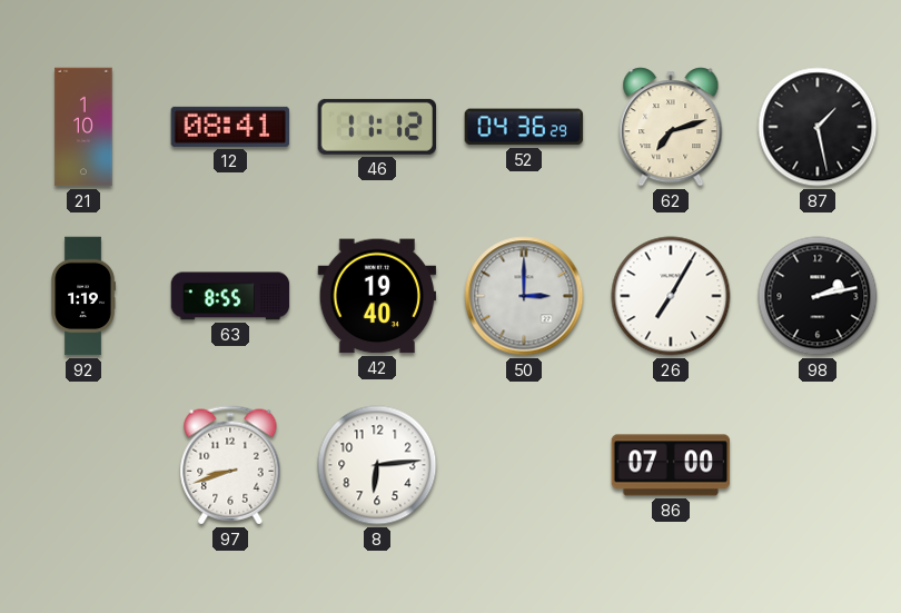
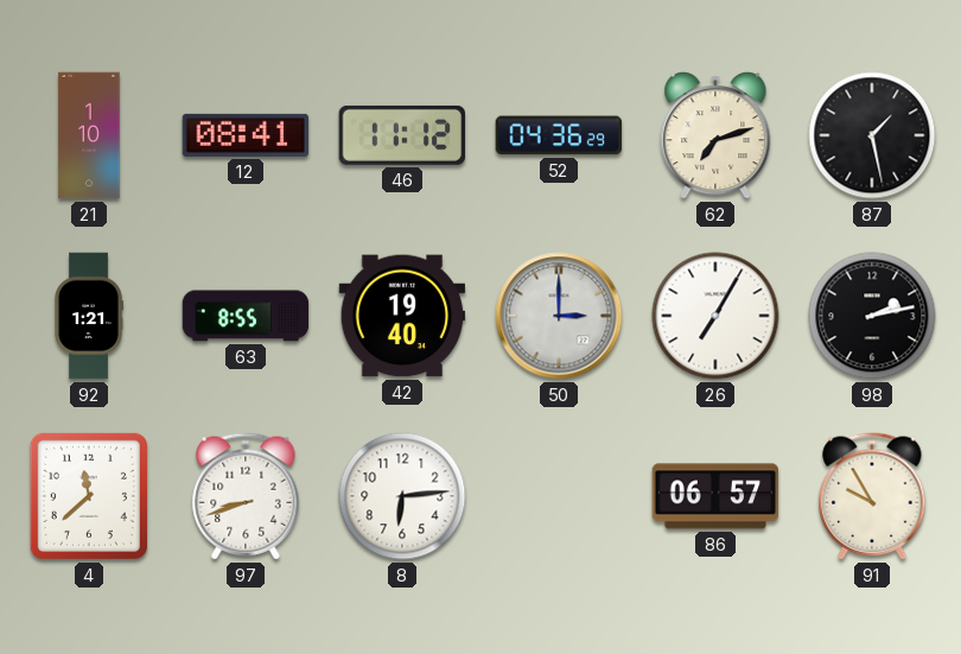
92: 1:19 -> 1:21
4: none -> 11:38
86: 07:00 -> 06:57
91: none -> 9:55
